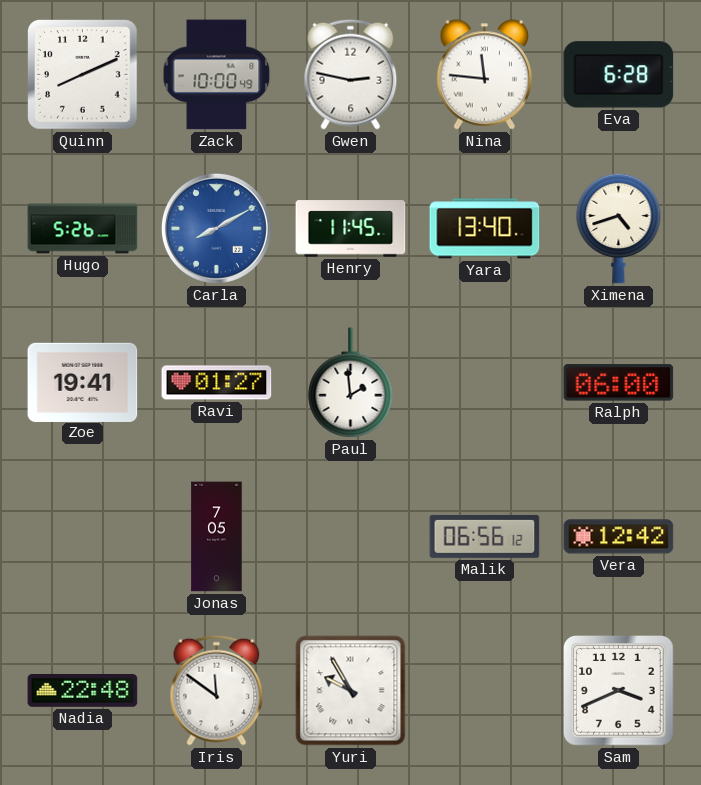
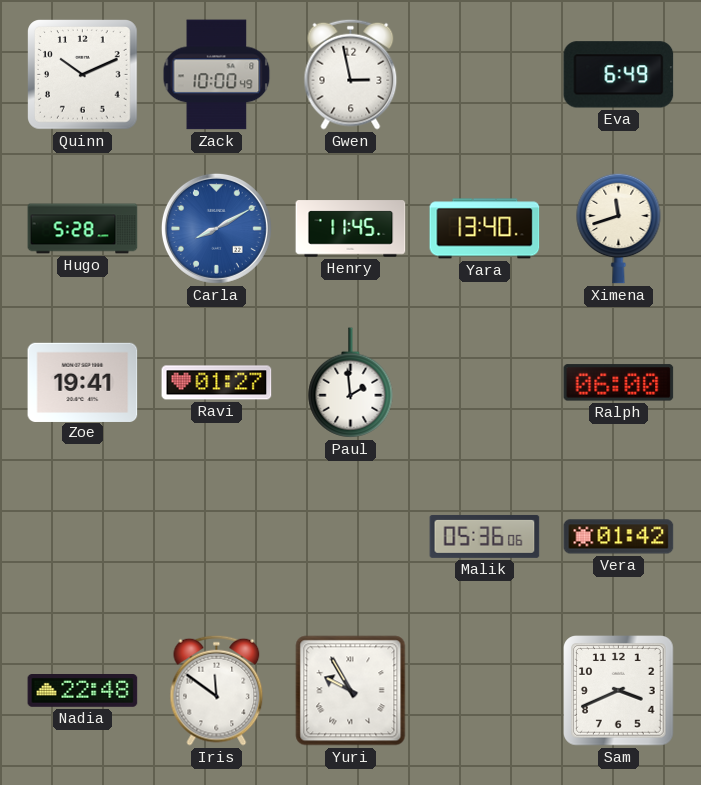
Quinn: 8:11 -> 10:11
Gwen: 2:47 -> 2:58
Nina: 11:46 -> none
Eva: 6:28 -> 6:49
Hugo: 5:26 -> 5:28
Ximena: 4:42 -> 11:42
Jonas: 7:05 -> none
Malik: 06:56 -> 05:36
Vera: 12:42 -> 01:42
